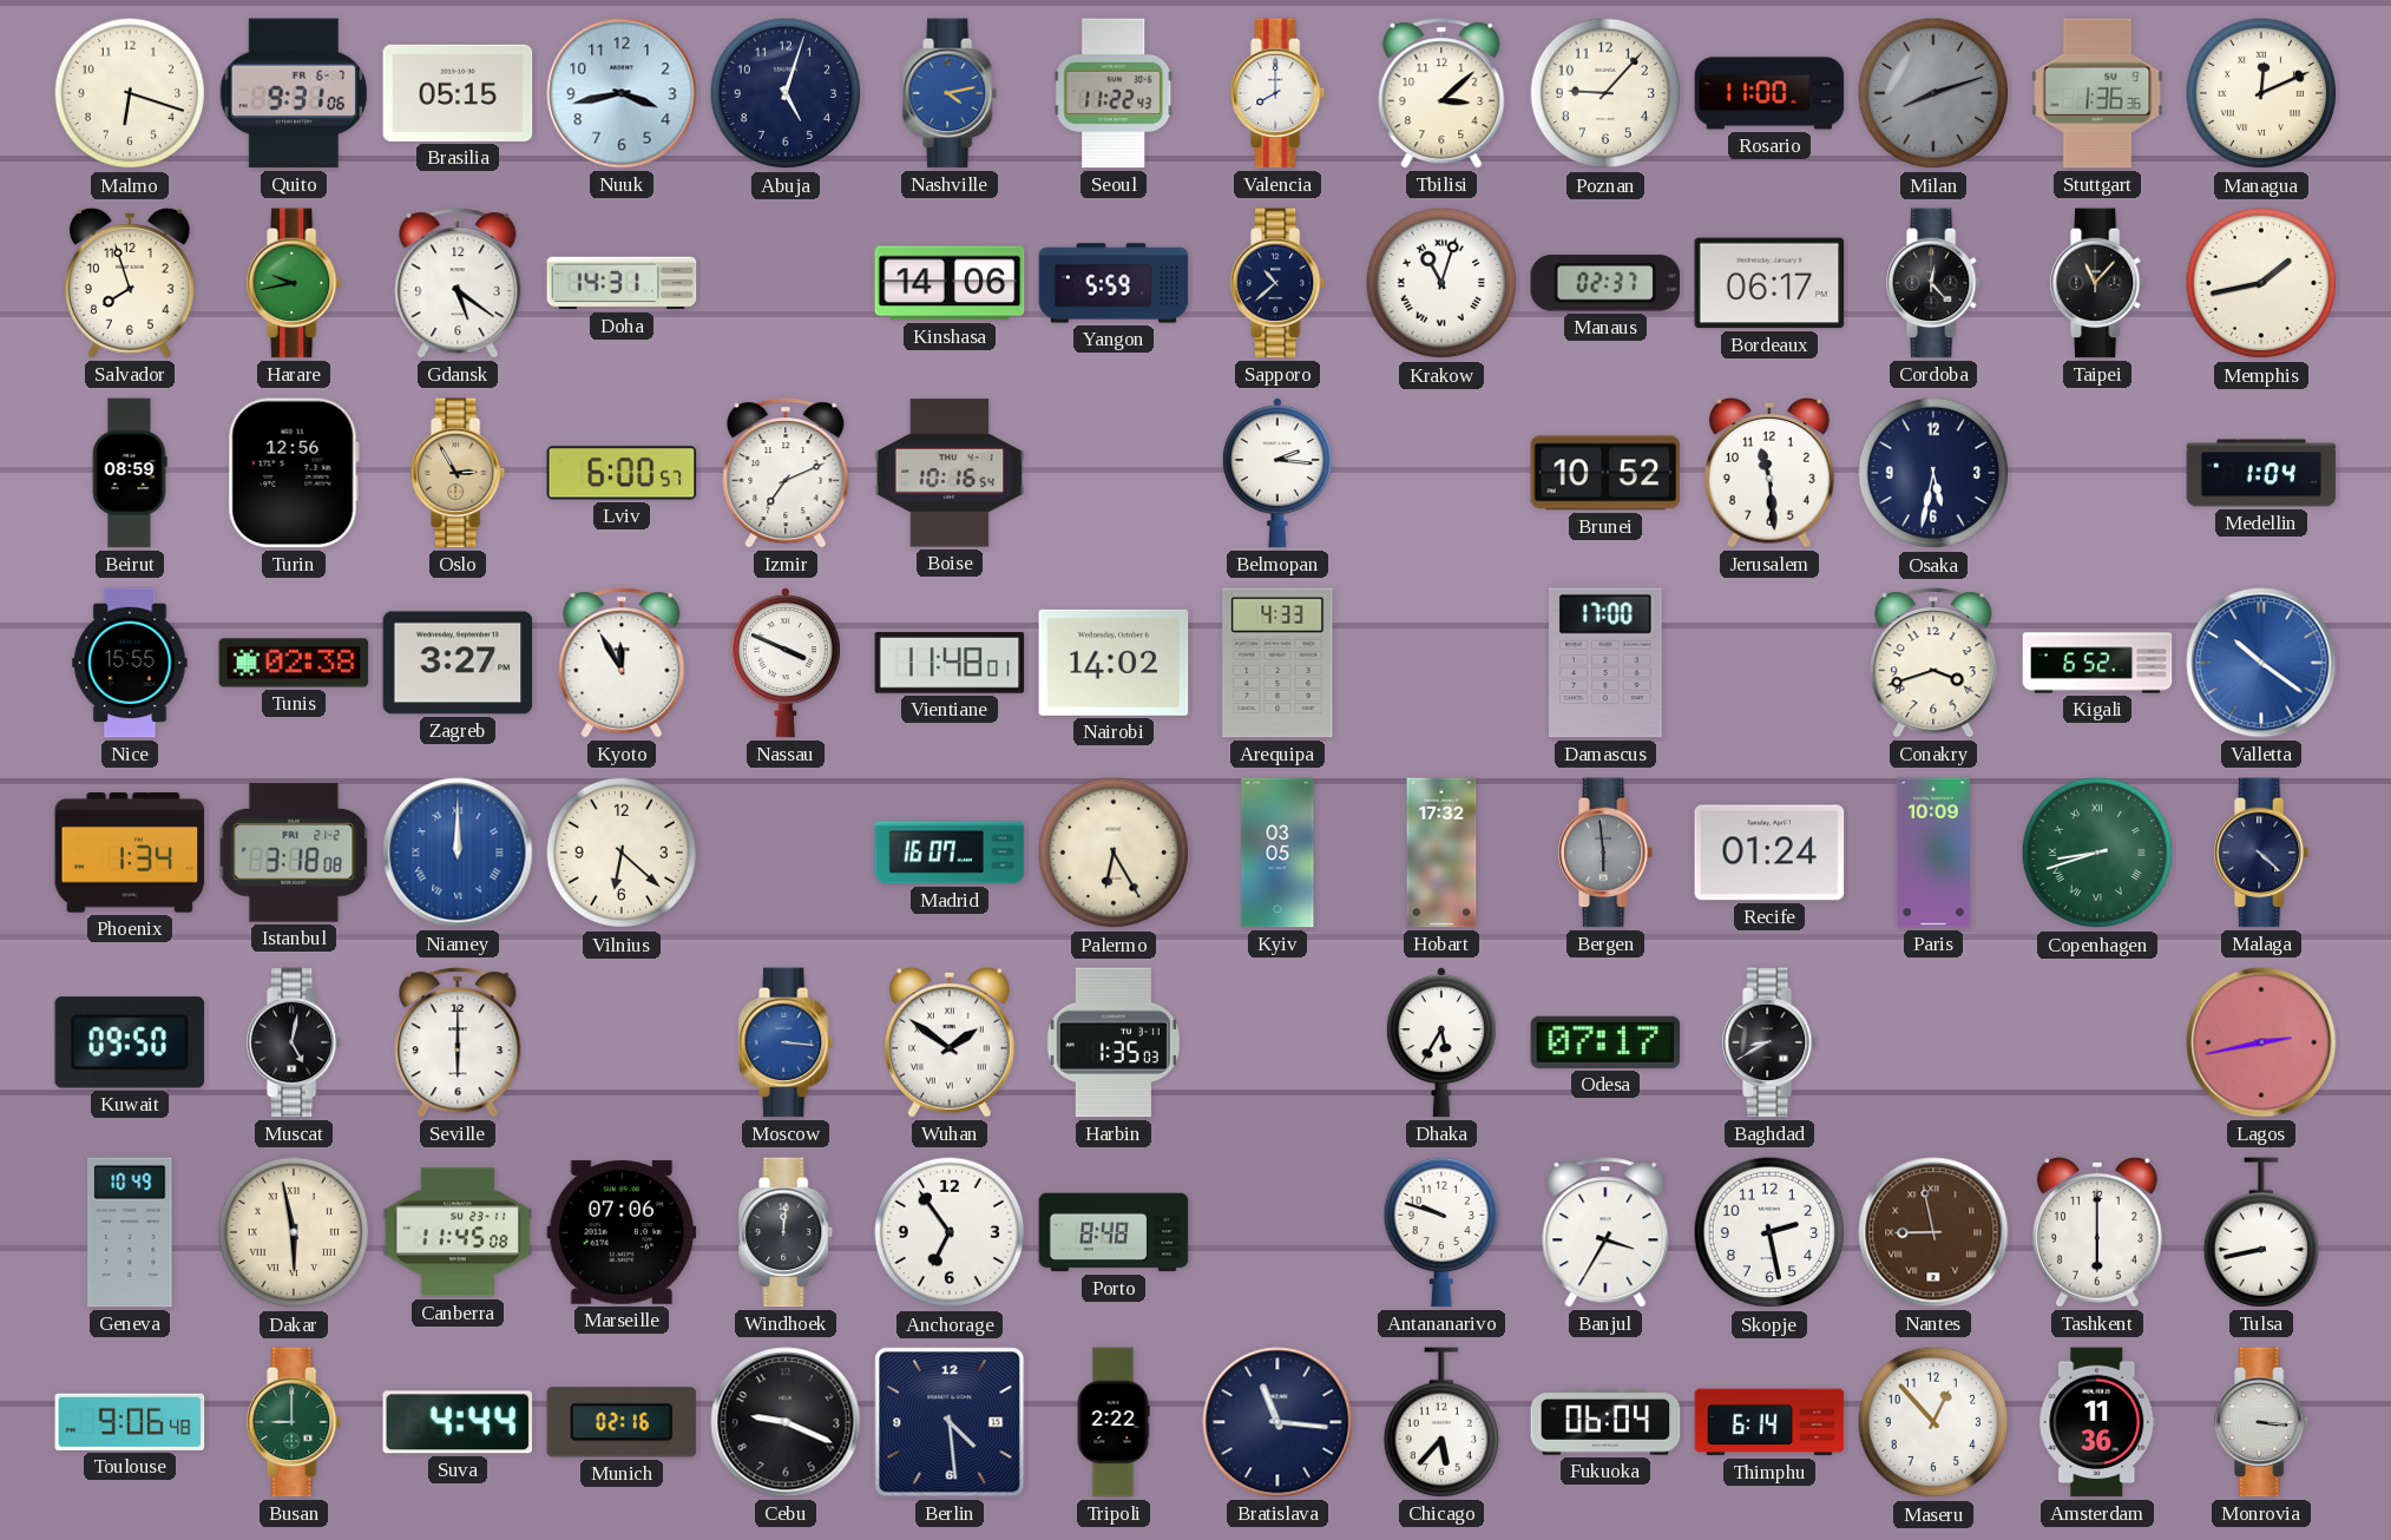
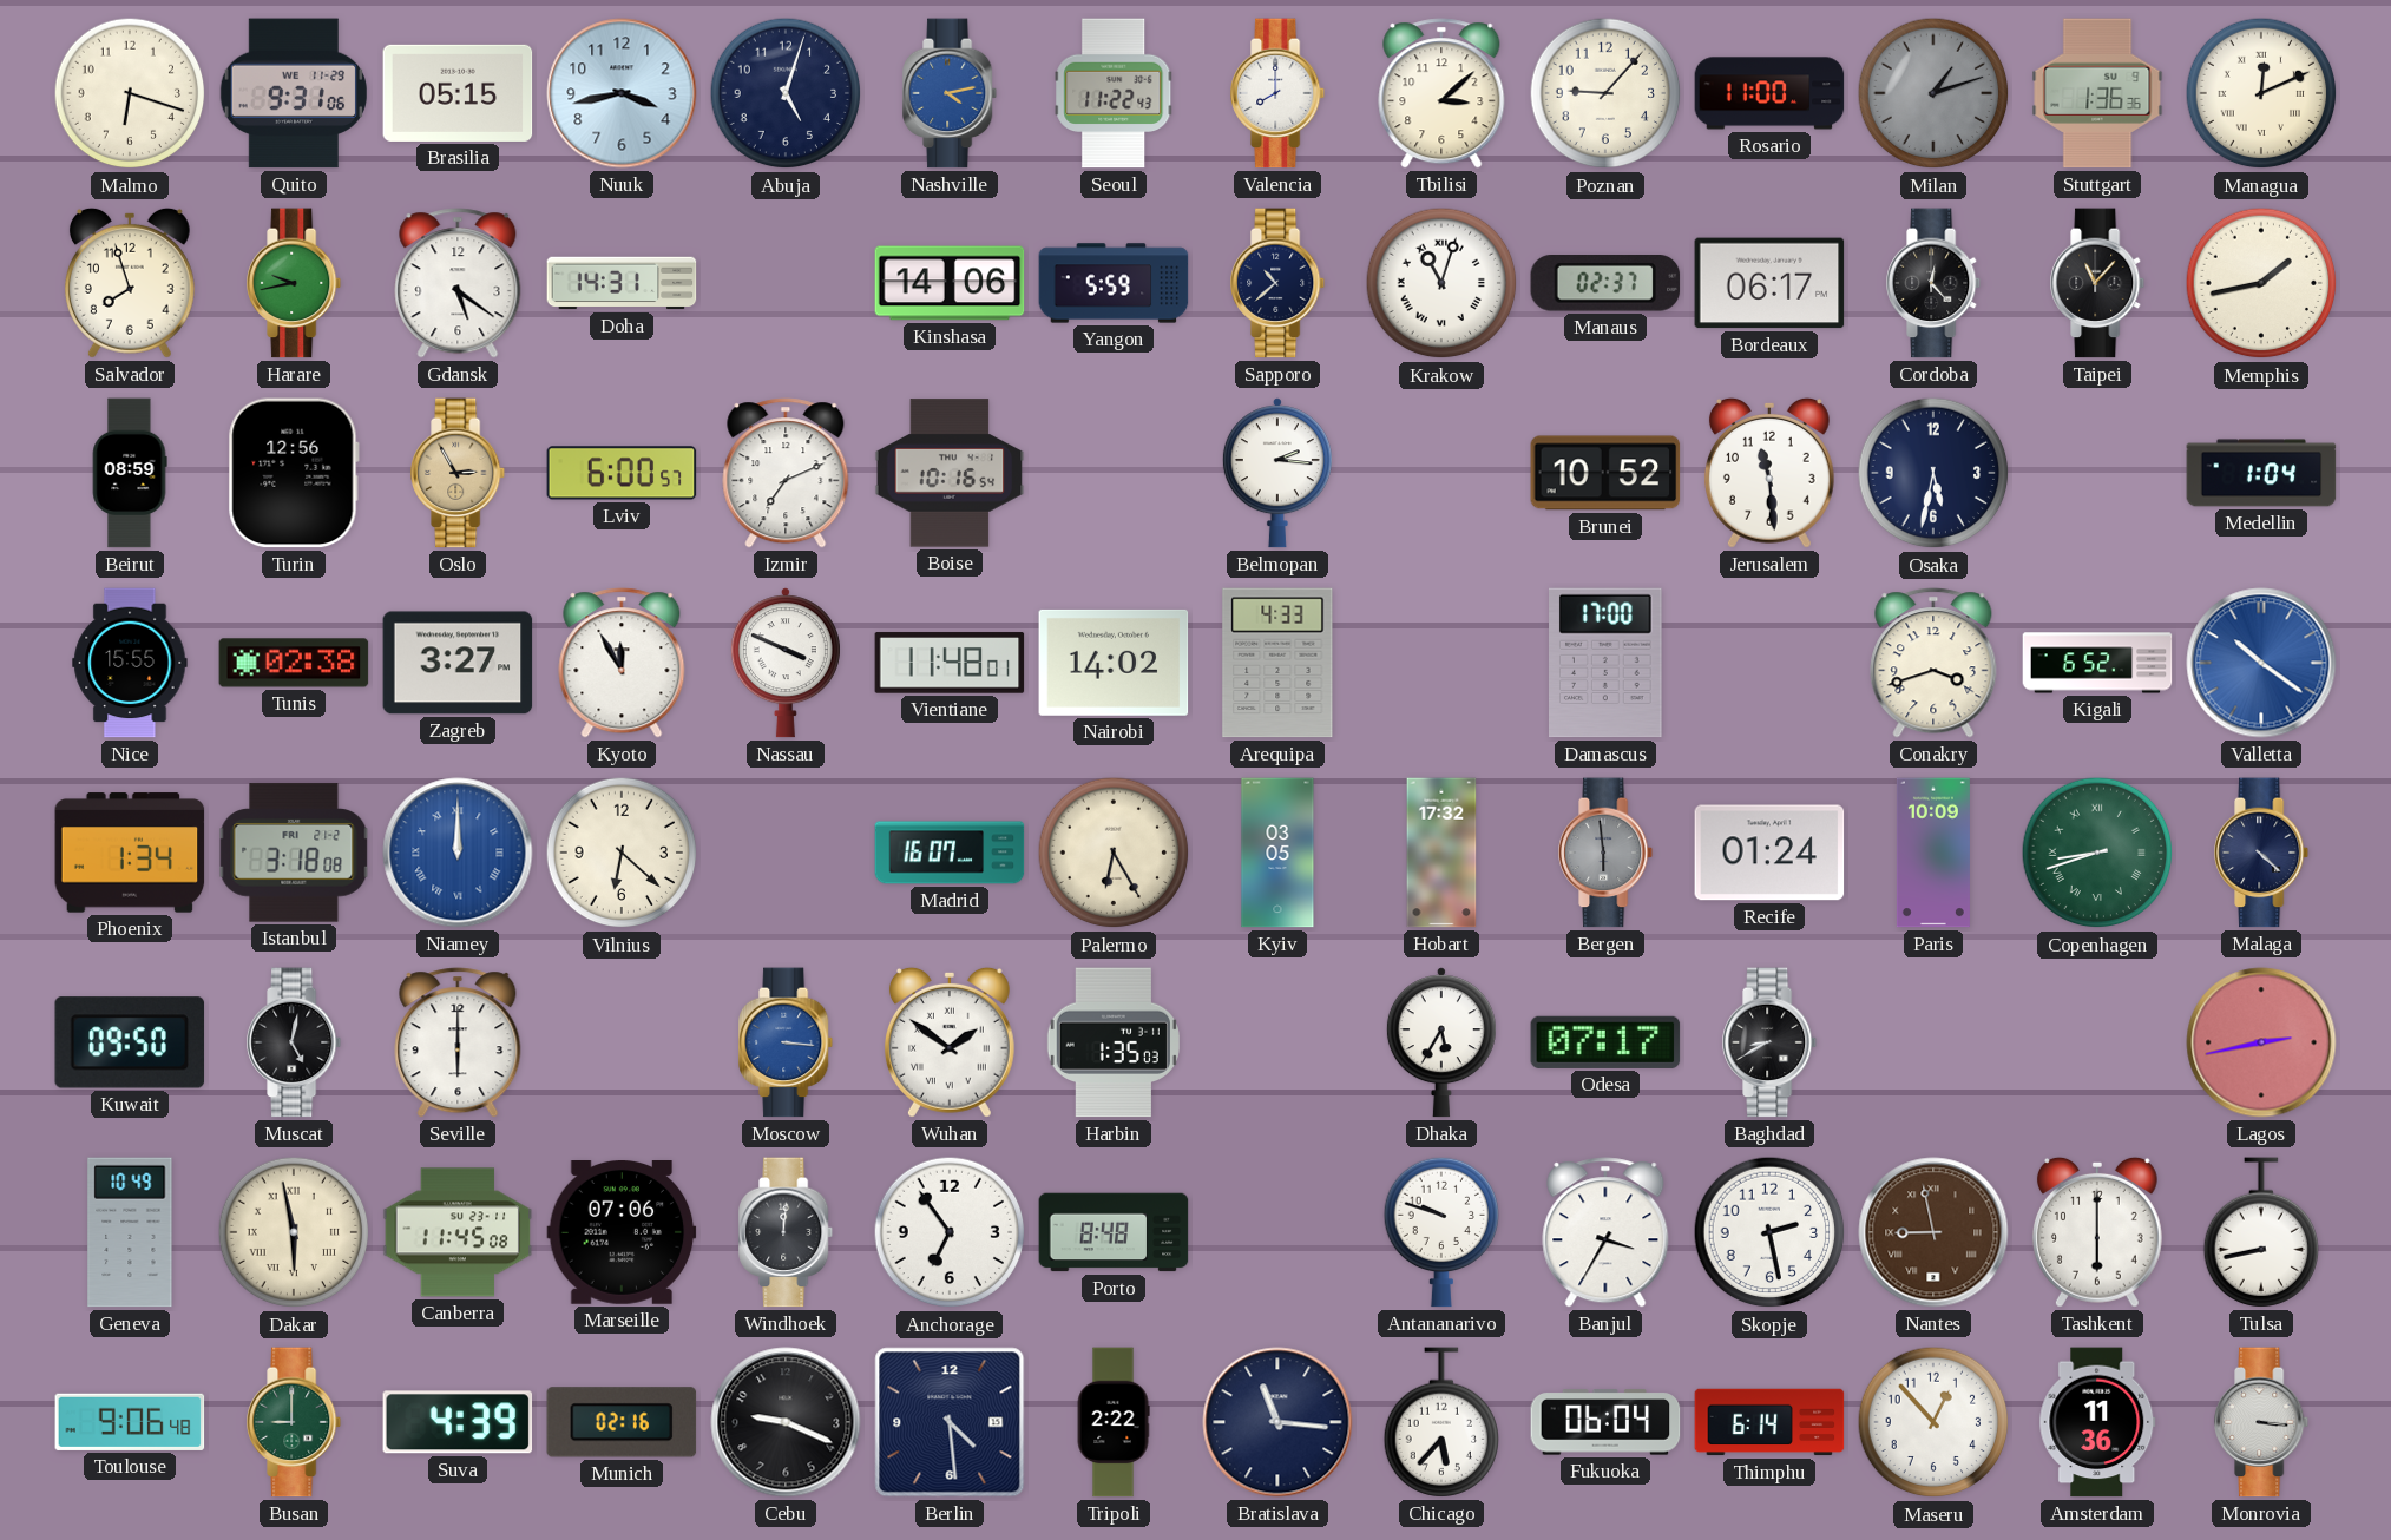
Quito date: FR 6-7 -> WE 11-29
Milan: 8:12 -> 1:12
Suva: 4:44 -> 4:39
